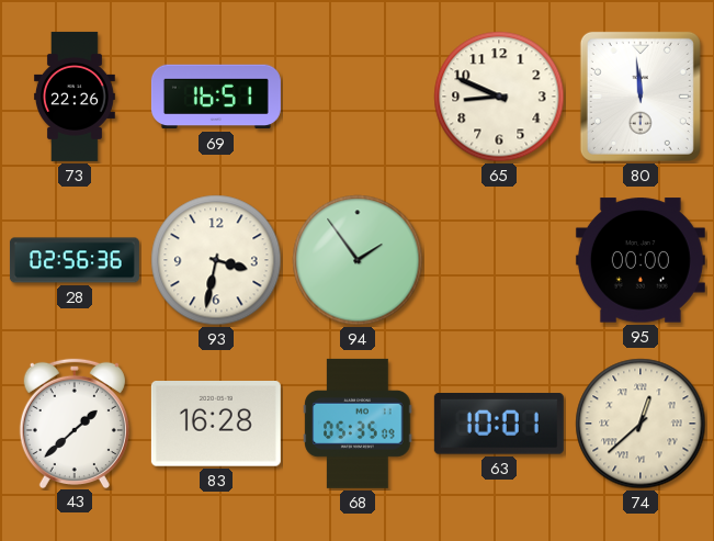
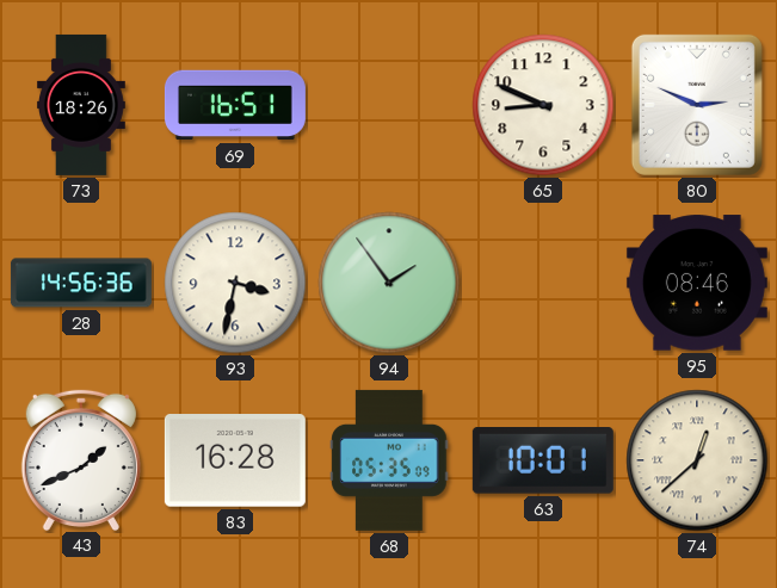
73: 22:26 -> 18:26
80: 11:59 -> 2:49
28: 02:56 -> 14:56
95: 00:00 -> 08:46
43: 1:38 -> 1:41
